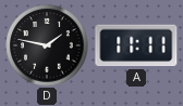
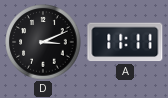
D: 1:47 -> 3:11
